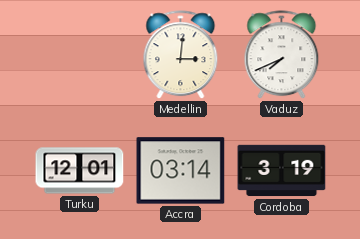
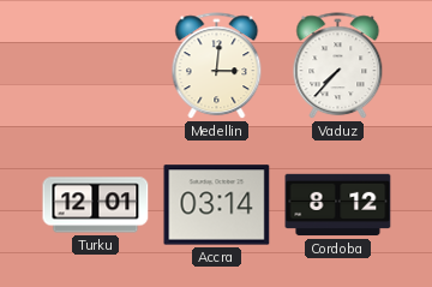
Vaduz: 7:41 -> 7:37
Cordoba: 3:19 -> 8:12
